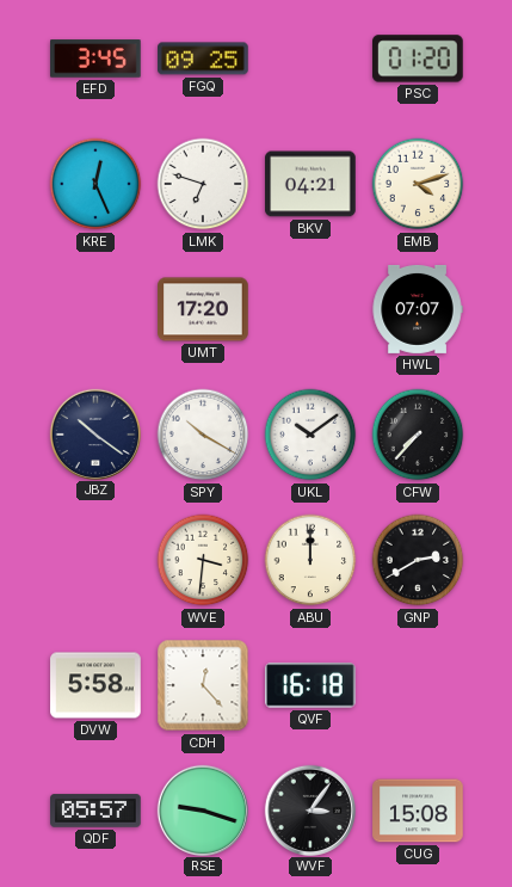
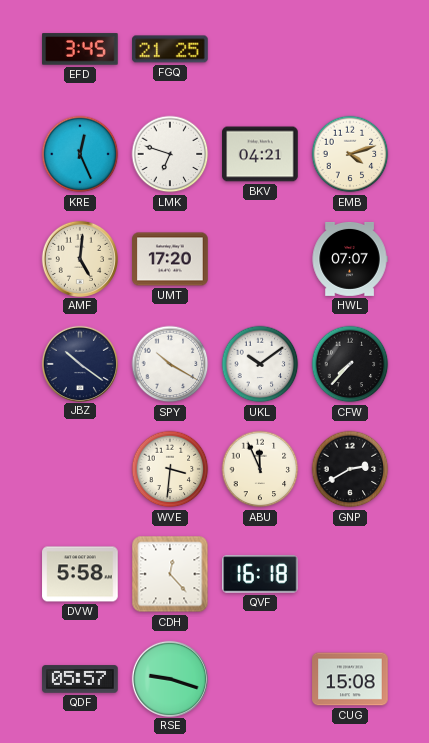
FGQ: 09:25 -> 21:25
PSC: 01:20 -> none
AMF: none -> 5:01
ABU: 12:00 -> 11:56
WVF: 3:06 -> none
